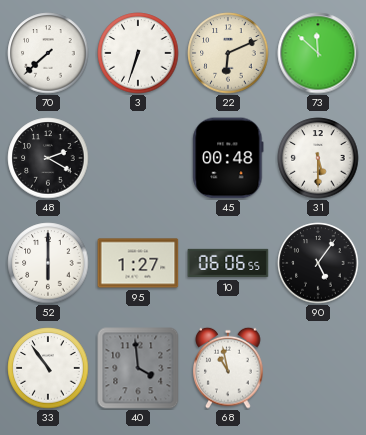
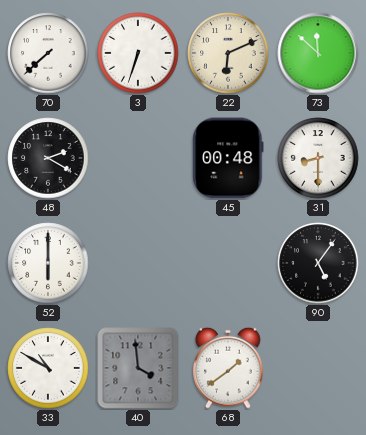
31: 5:30 -> 8:30
95: 1:27 -> none
10: 06:06 -> none
33: 10:54 -> 10:50
68: 10:58 -> 1:39
